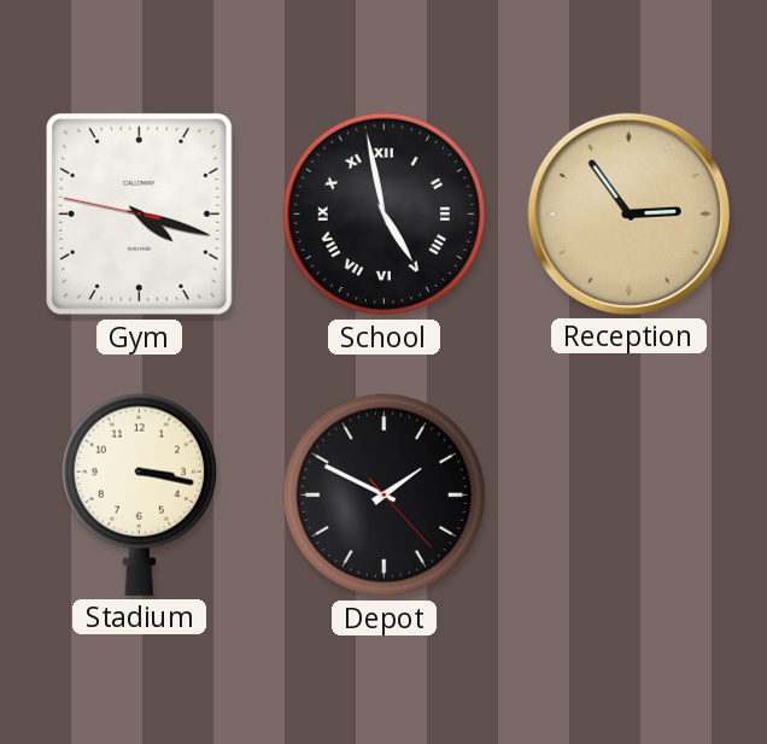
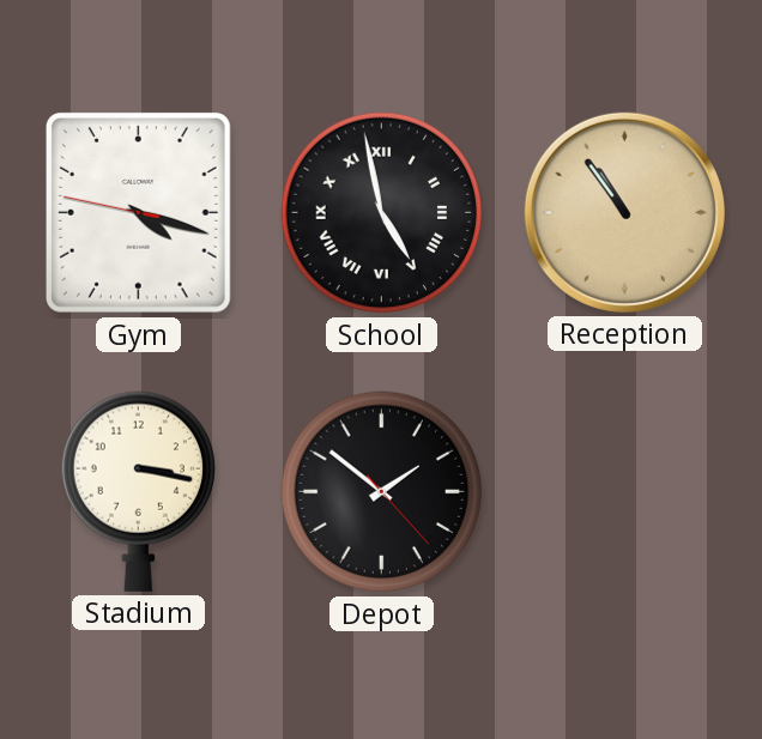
Reception: 2:54 -> 10:54
Depot: 1:49 -> 1:51
